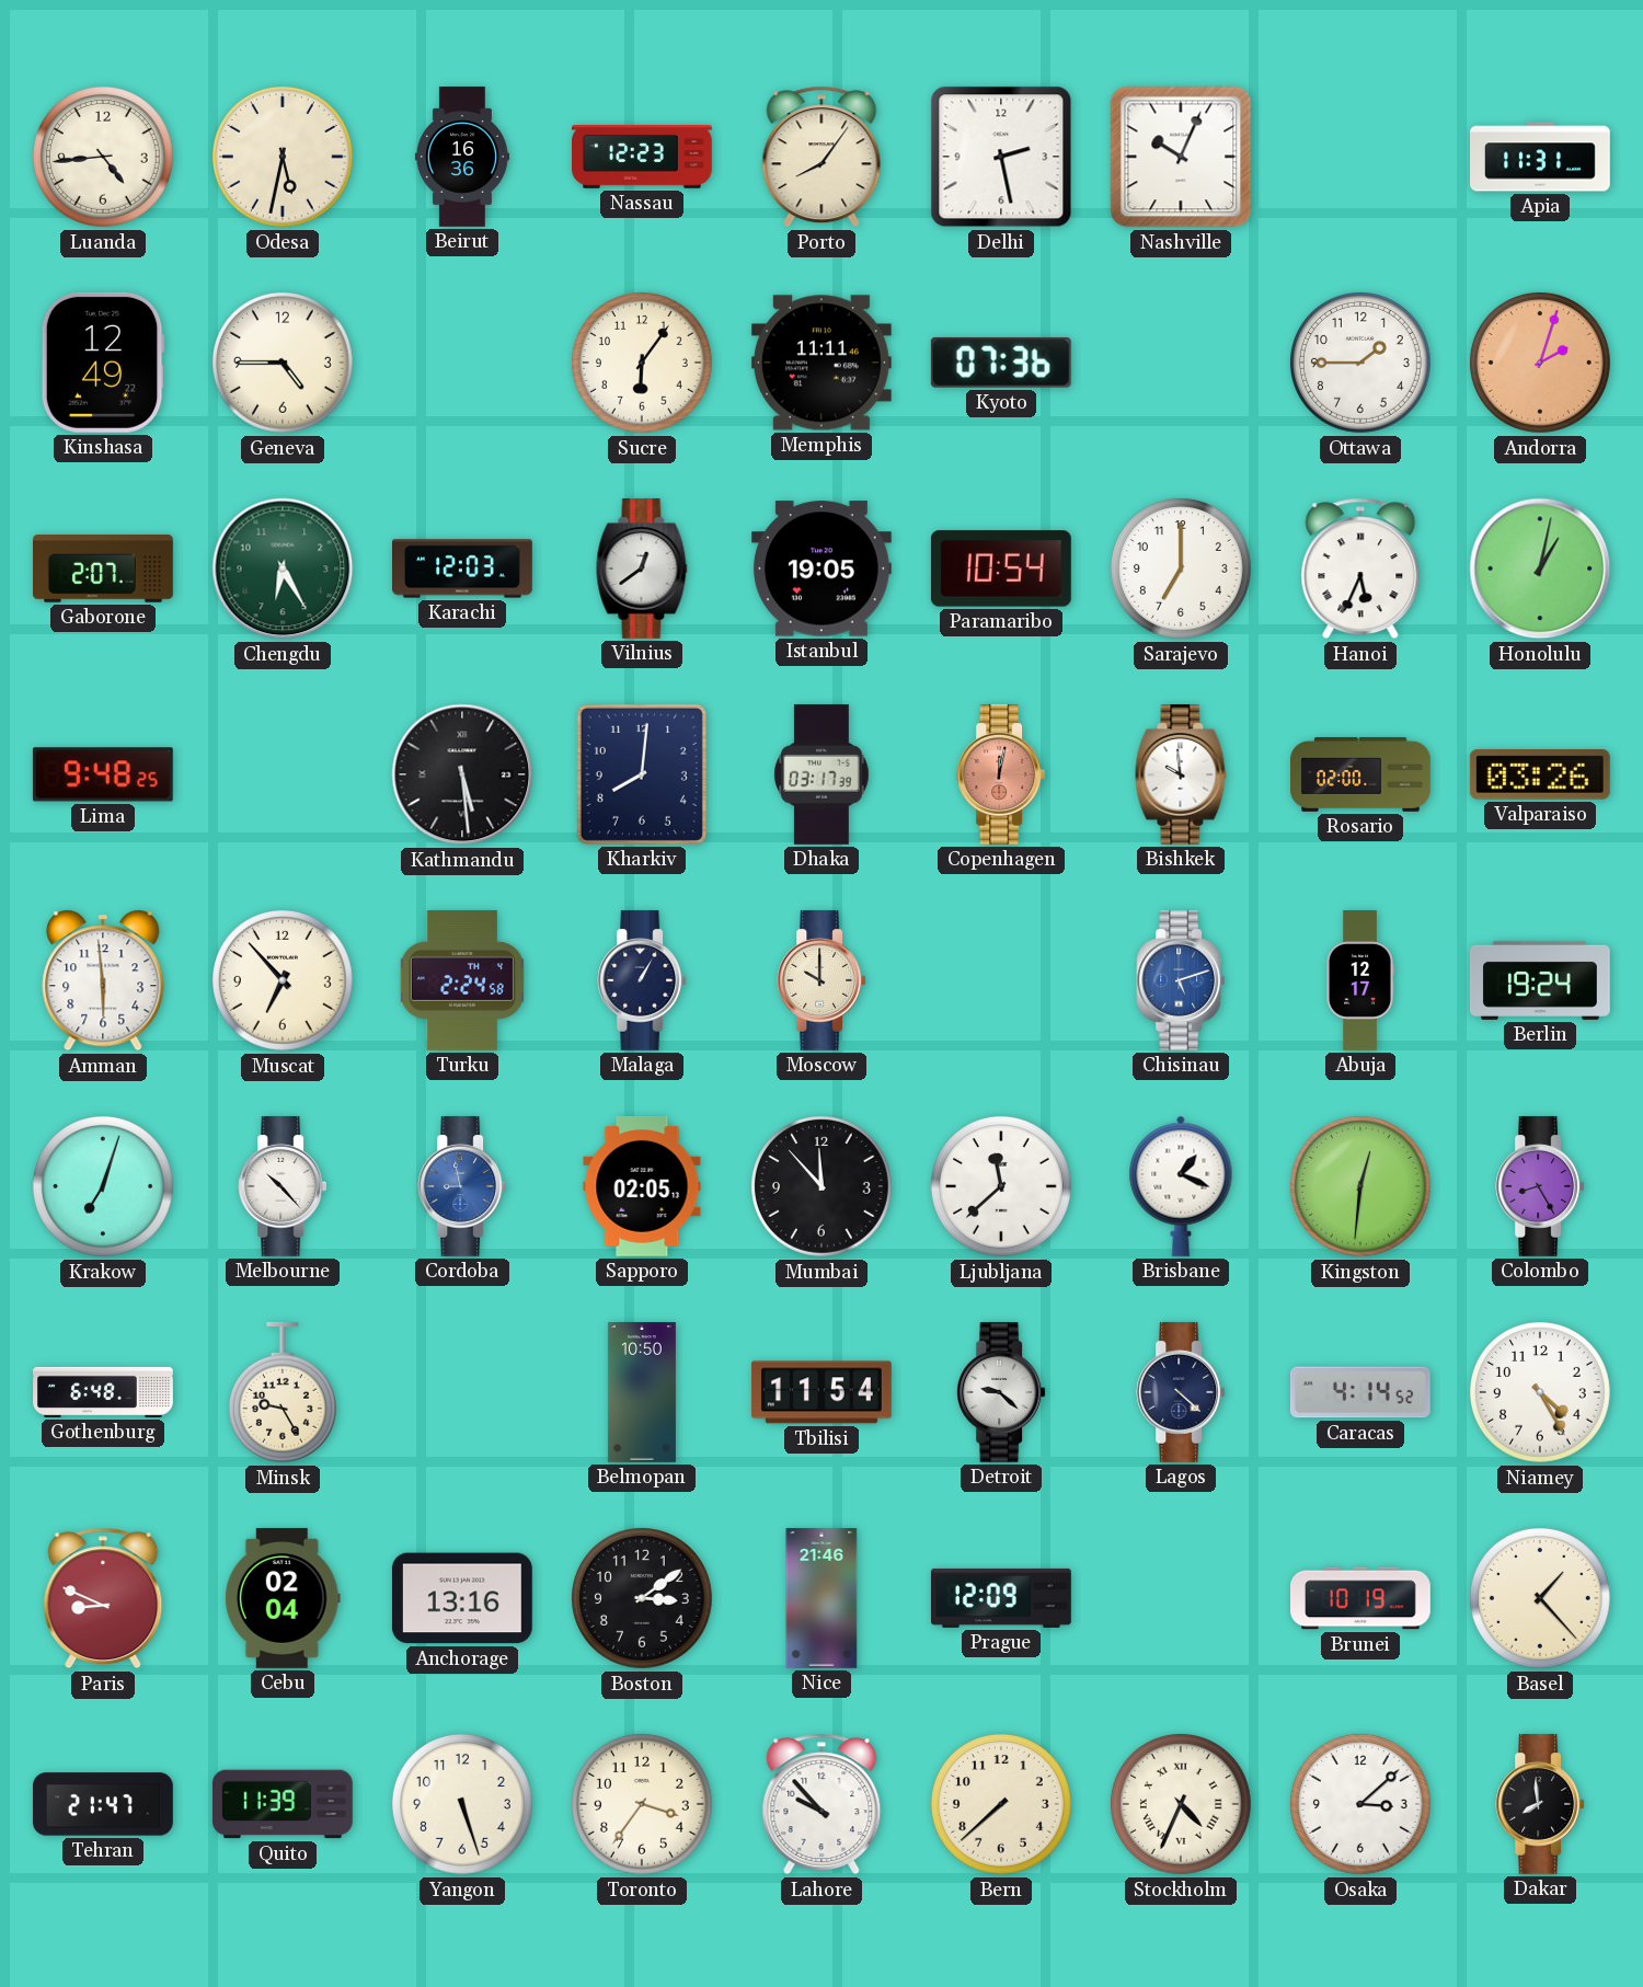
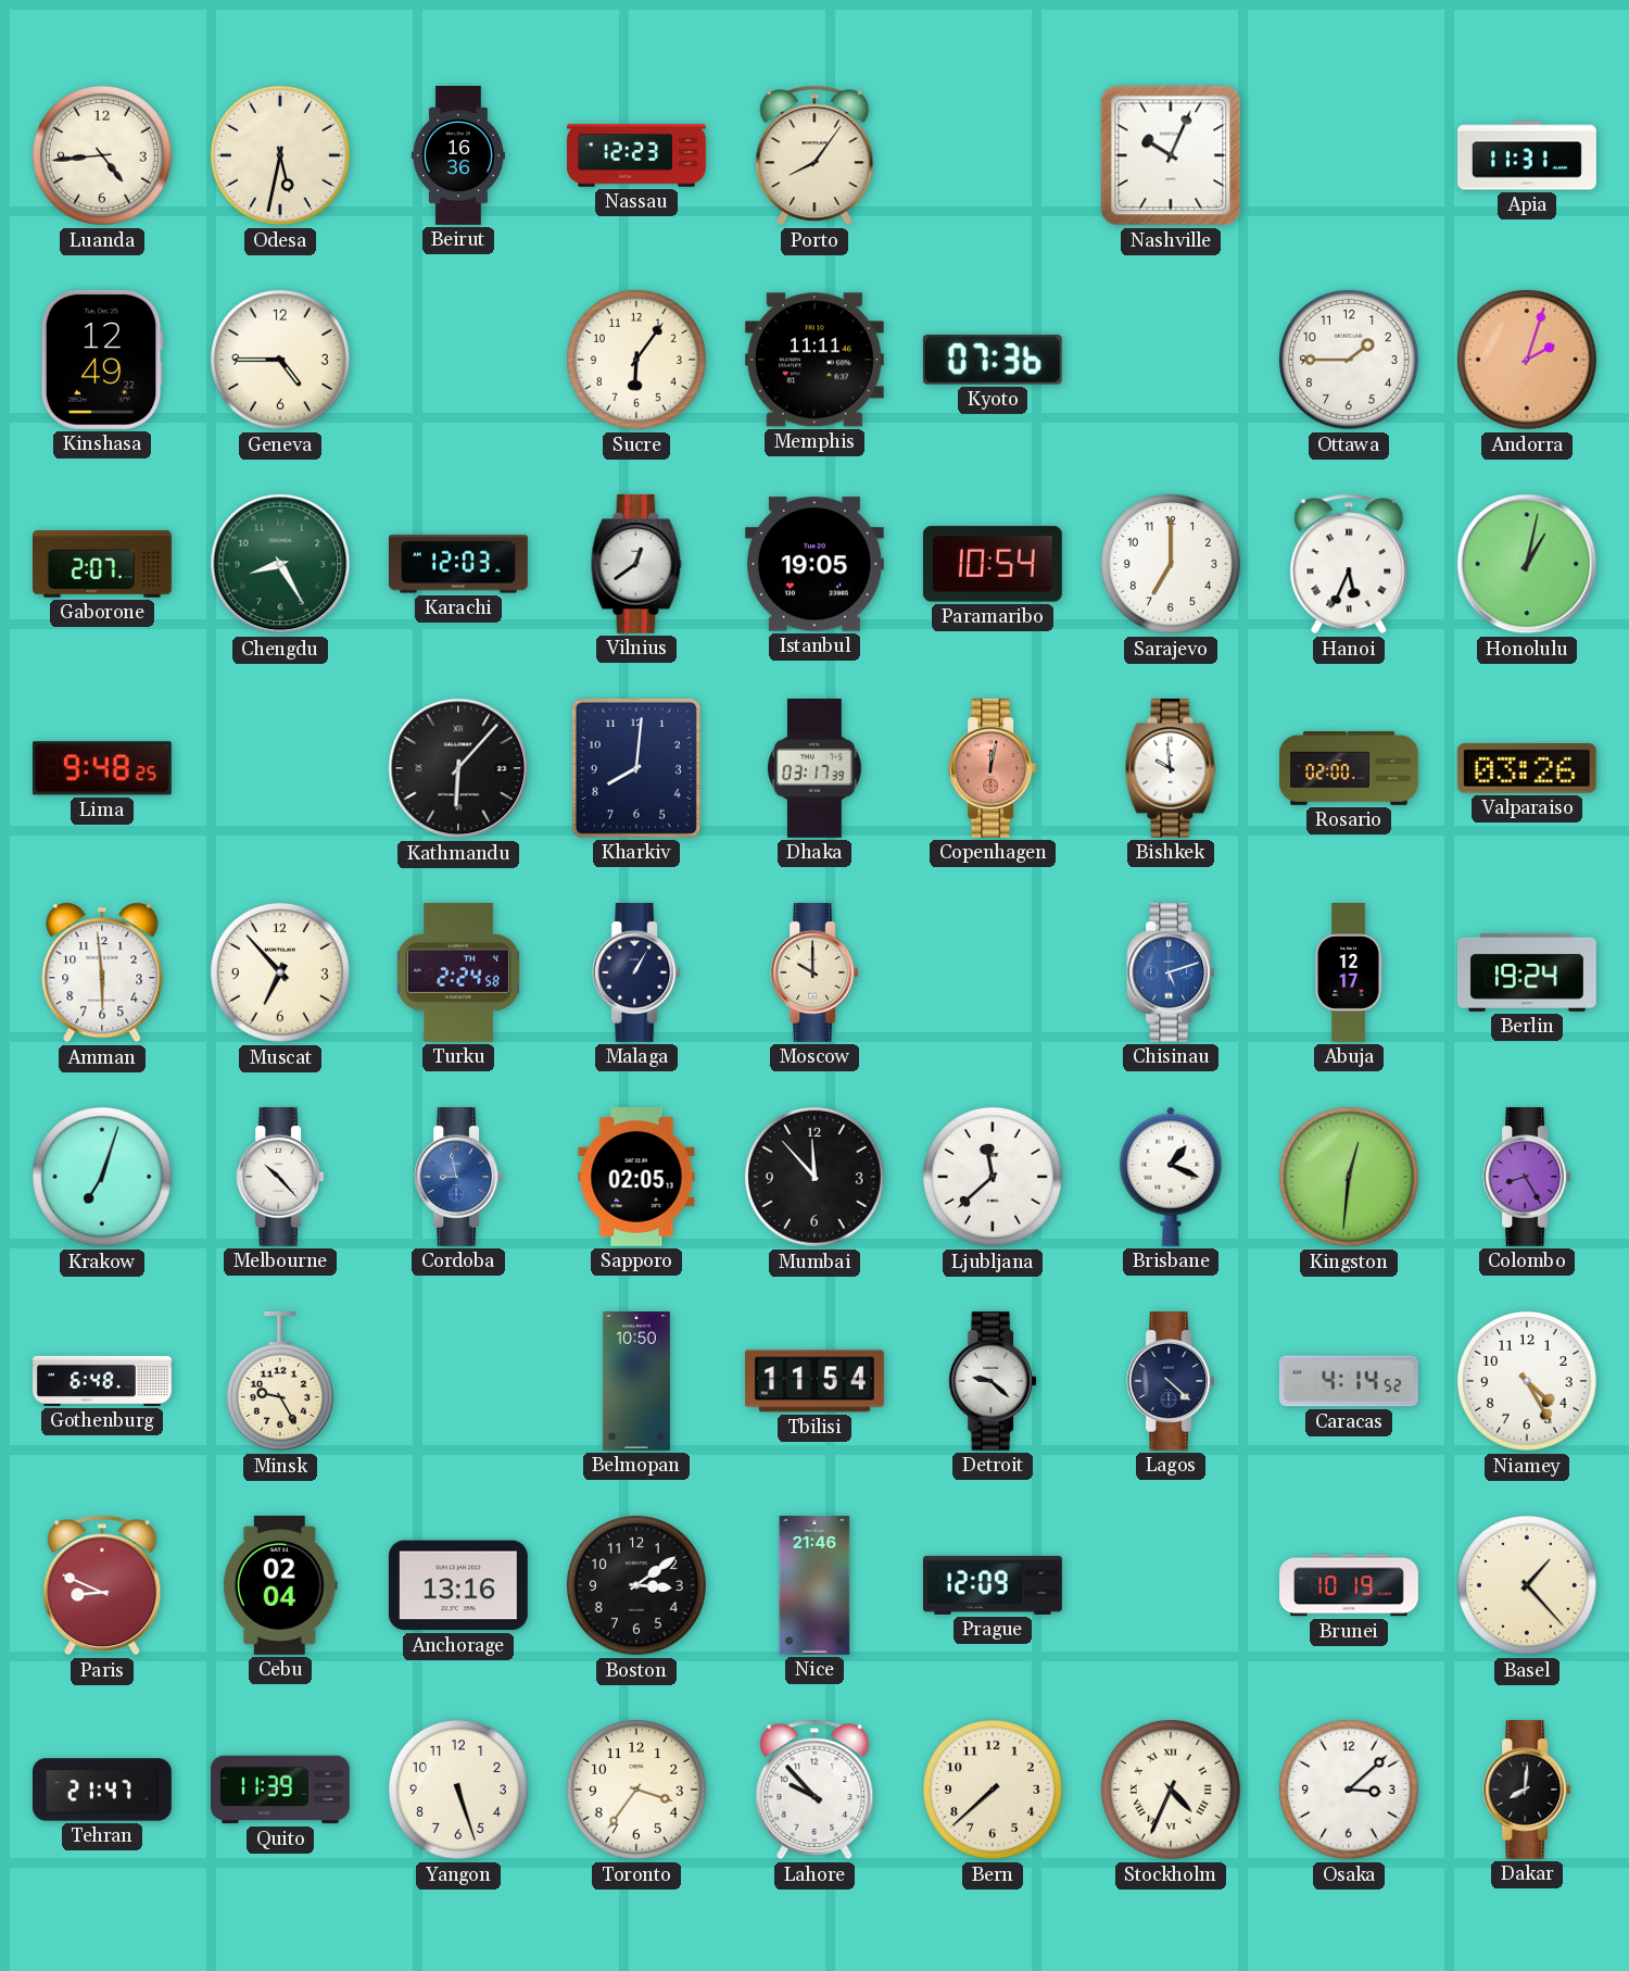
Delhi: 2:28 -> none
Chengdu: 6:25 -> 8:25
Kathmandu: 5:29 -> 6:07
Dakar: 7:59 -> 8:01
